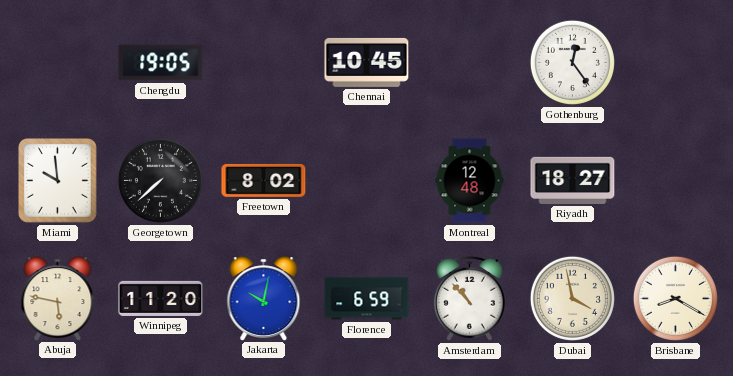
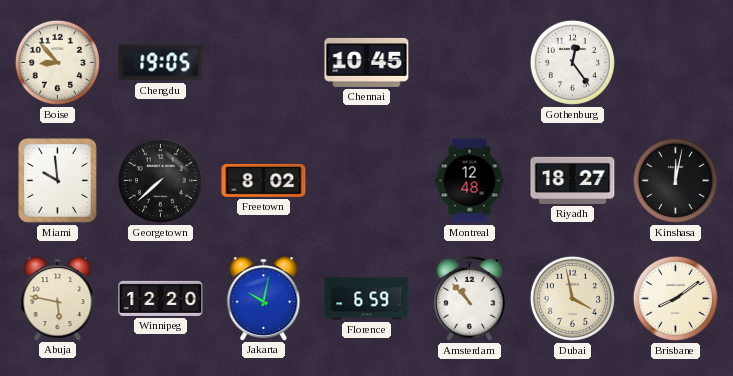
Boise: none -> 8:53
Kinshasa: none -> 12:02
Winnipeg: 11:20 -> 12:20
Brisbane: 8:20 -> 8:09
